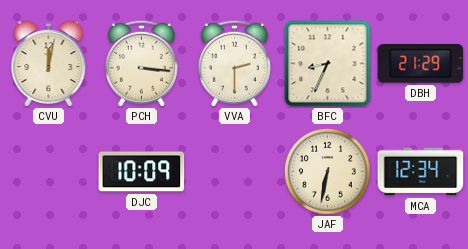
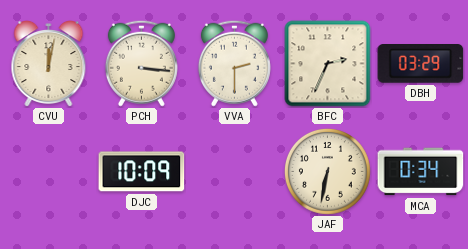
BFC: 8:34 -> 2:34
DBH: 21:29 -> 03:29
MCA: 12:34 -> 0:34
